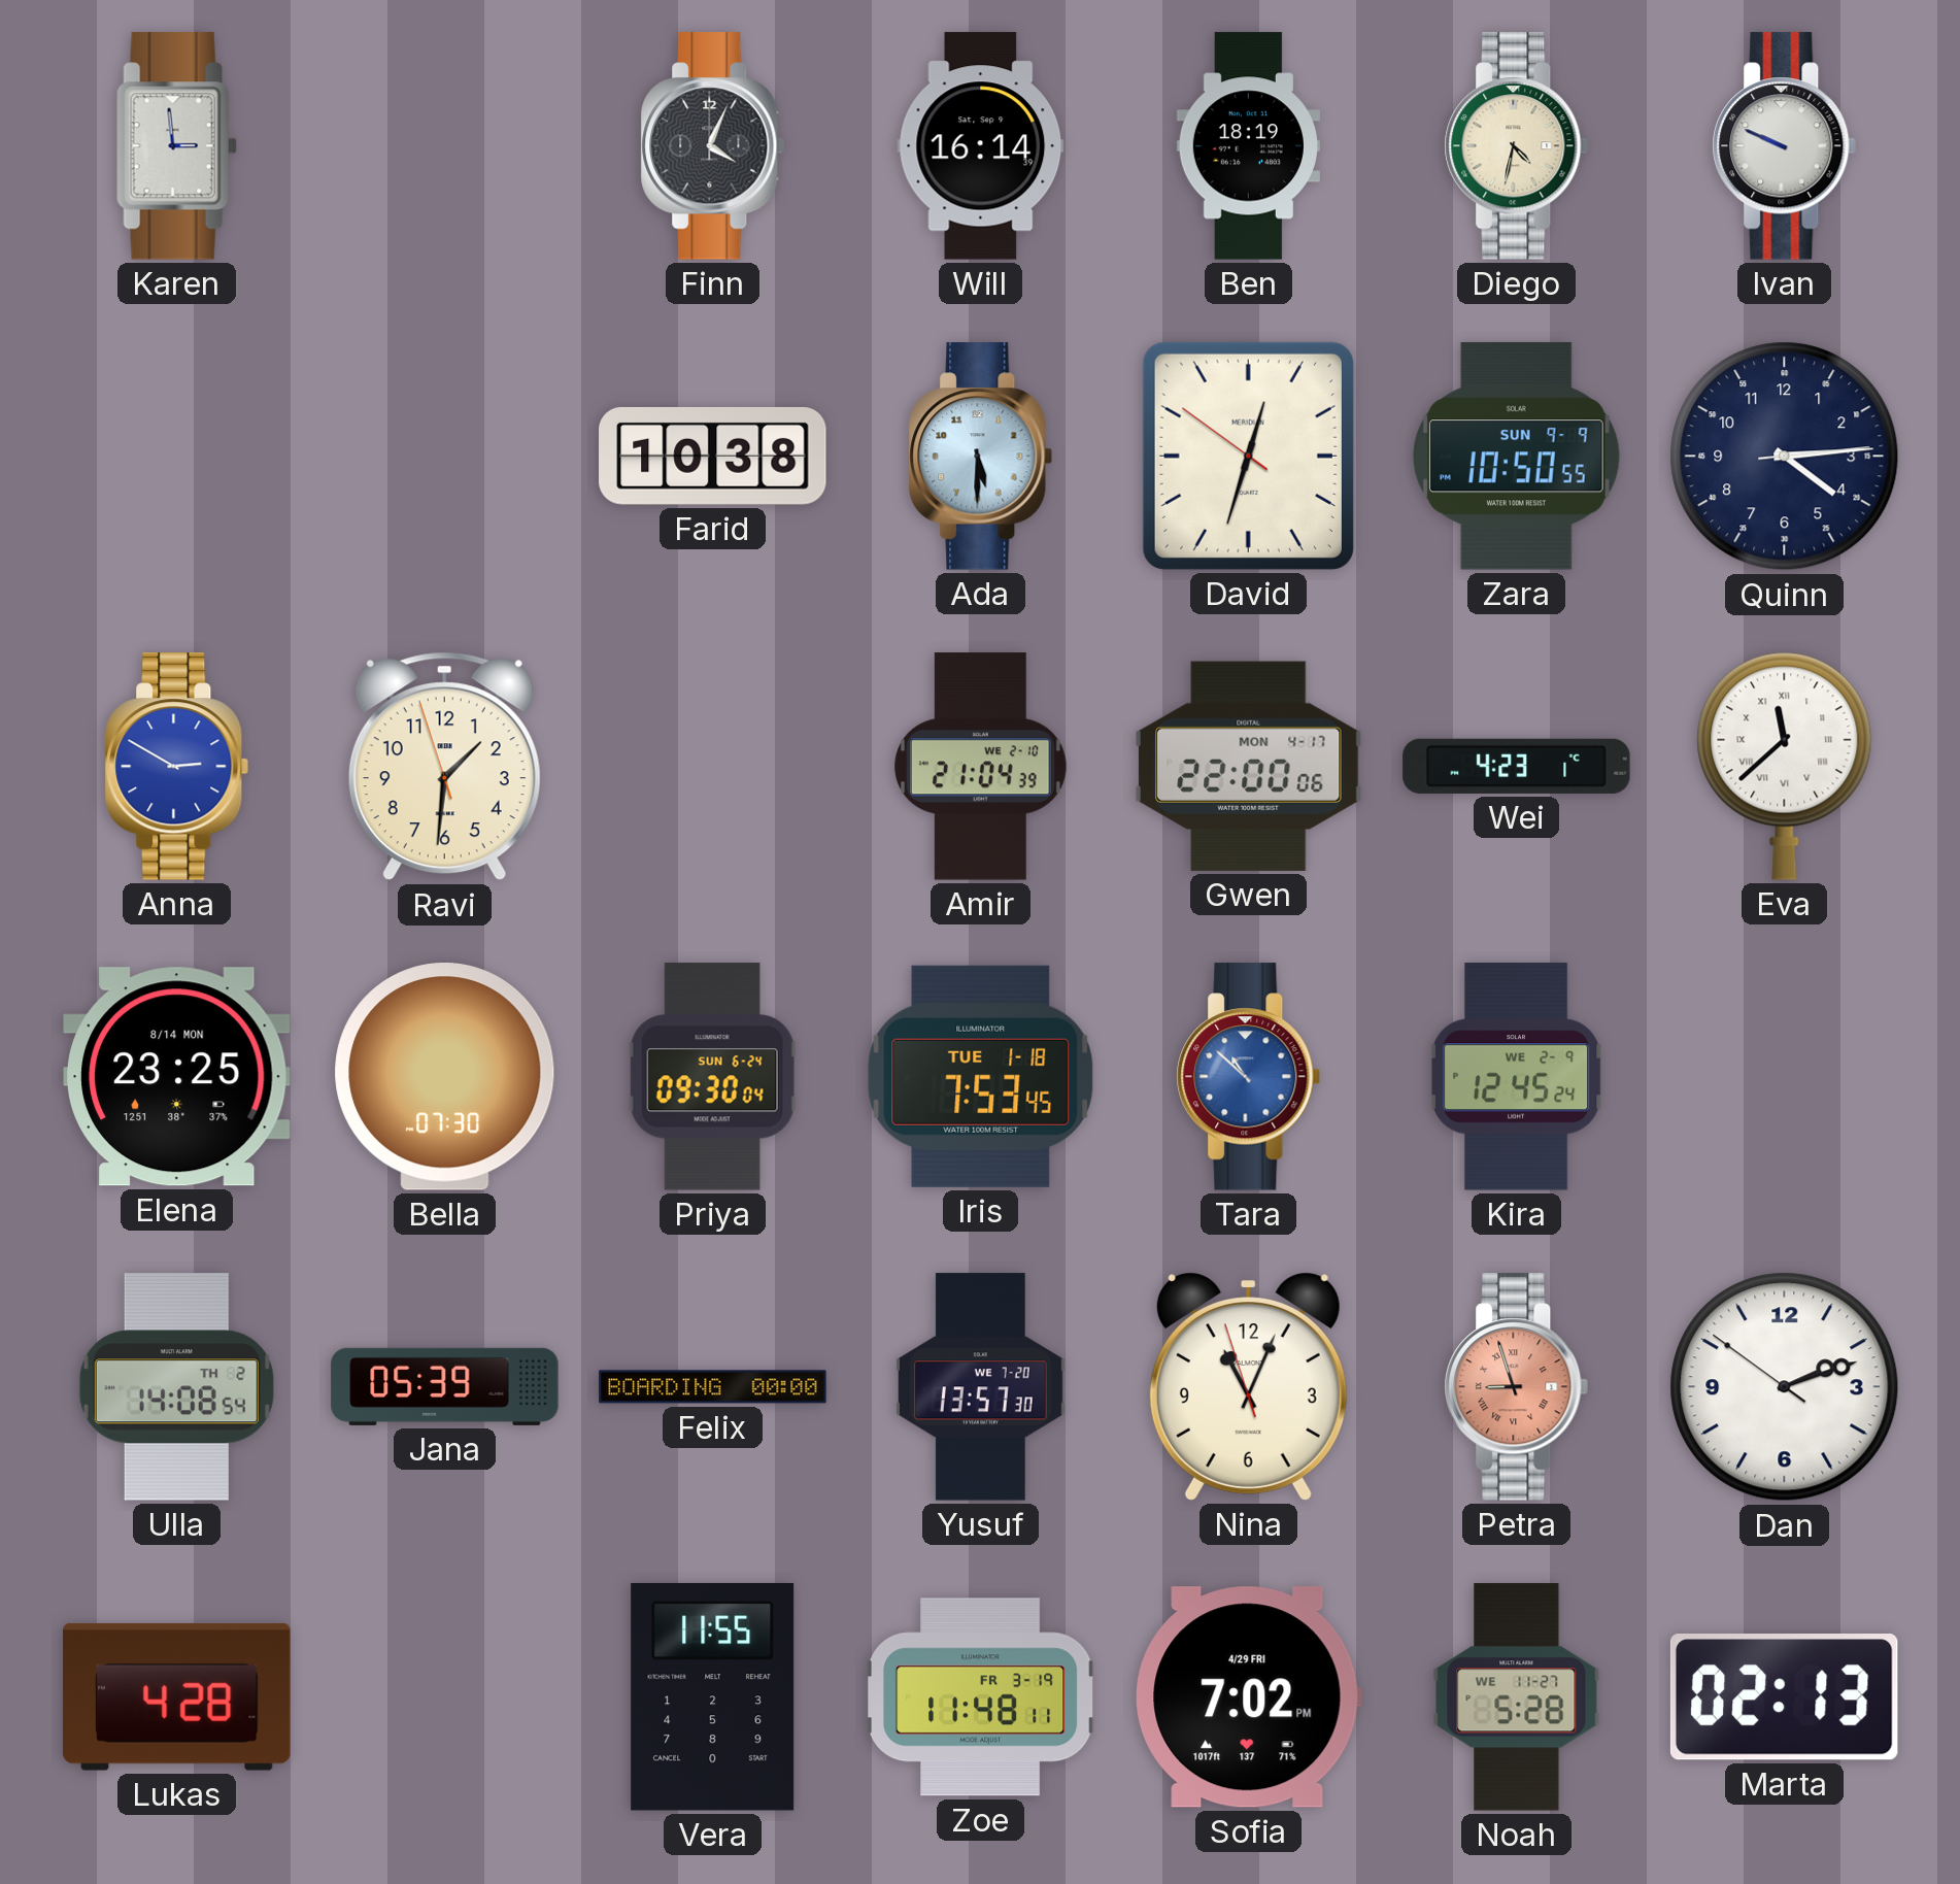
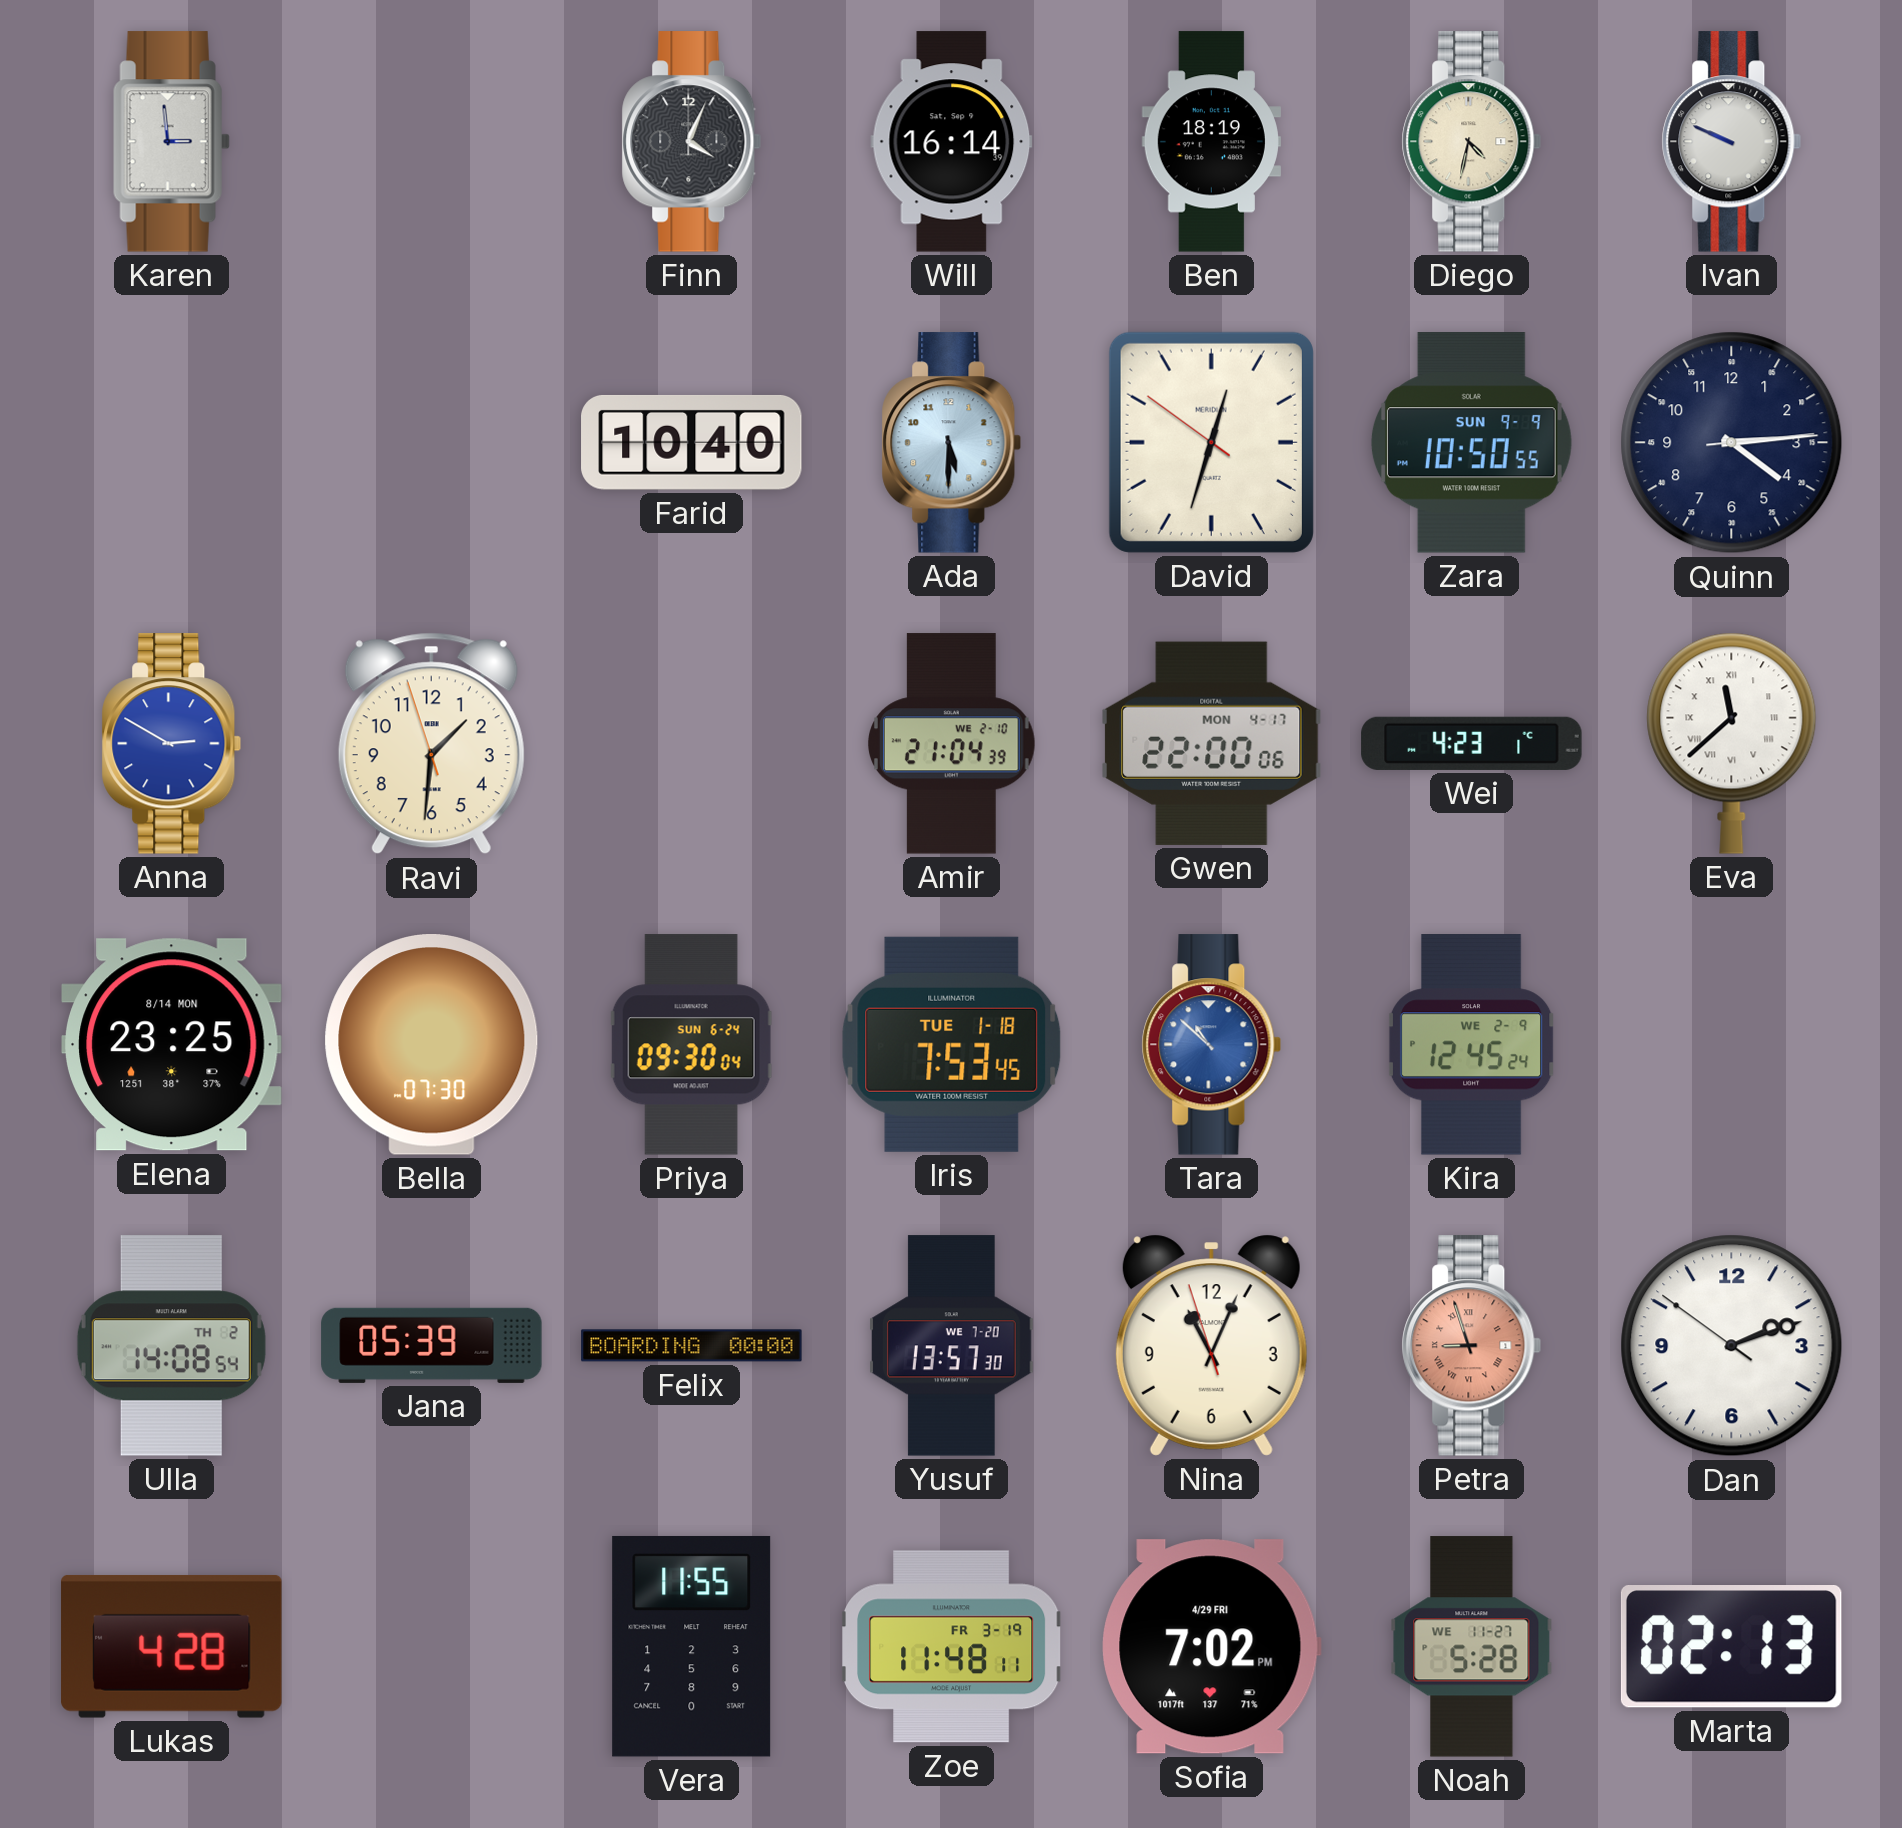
Farid: 10:38 -> 10:40
